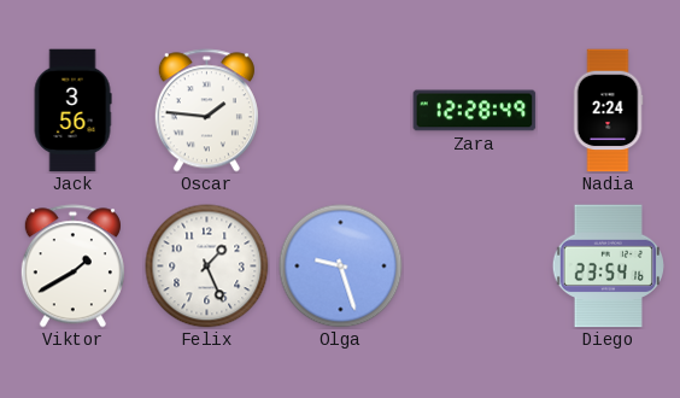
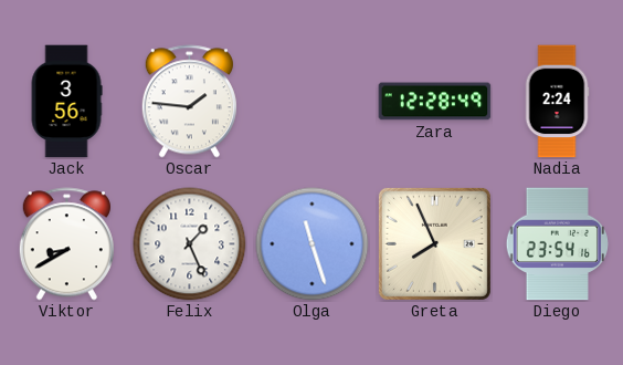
Viktor: 1:40 -> 8:40
Olga: 9:27 -> 11:27
Greta: none -> 7:56
